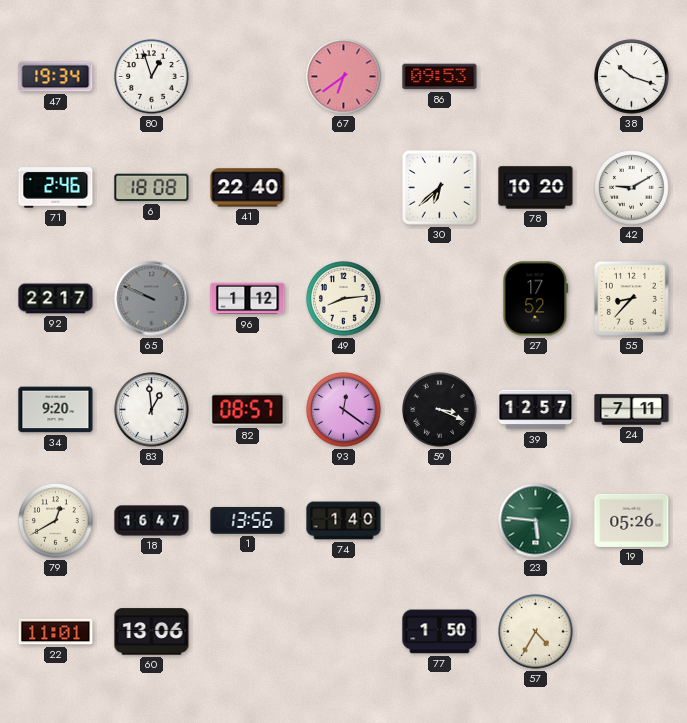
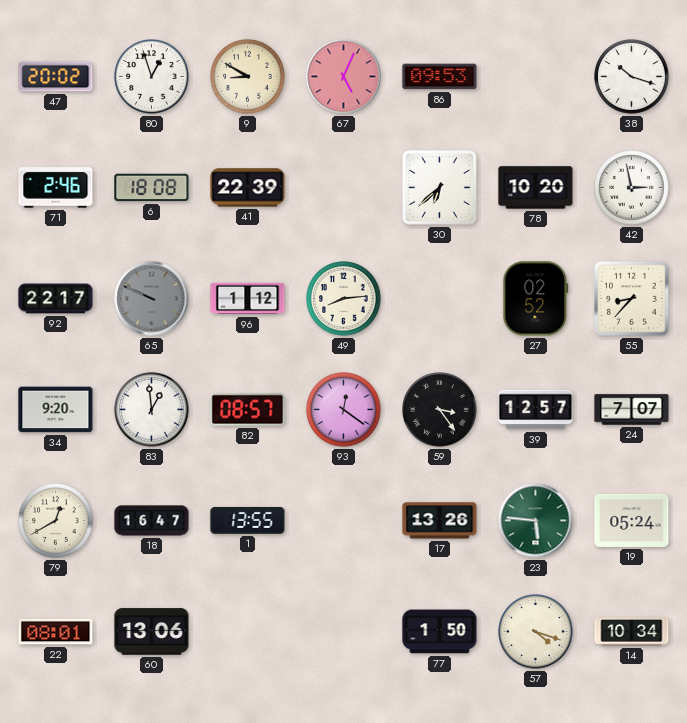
47: 19:34 -> 20:02
9: none -> 8:50
67: 6:39 -> 5:04
41: 22:40 -> 22:39
42: 9:10 -> 2:58
27: 17:52 -> 02:52
59: 3:19 -> 3:24
24: 7:11 -> 7:07
1: 13:56 -> 13:55
74: 1:40 -> none
17: none -> 13:26
19: 05:26 -> 05:24
22: 11:01 -> 08:01
57: 4:35 -> 4:18
14: none -> 10:34
